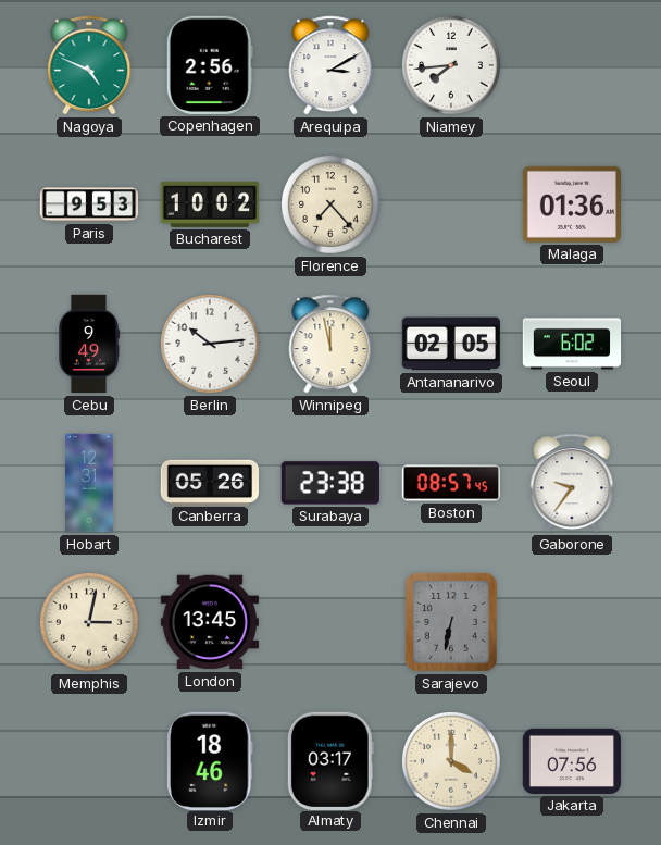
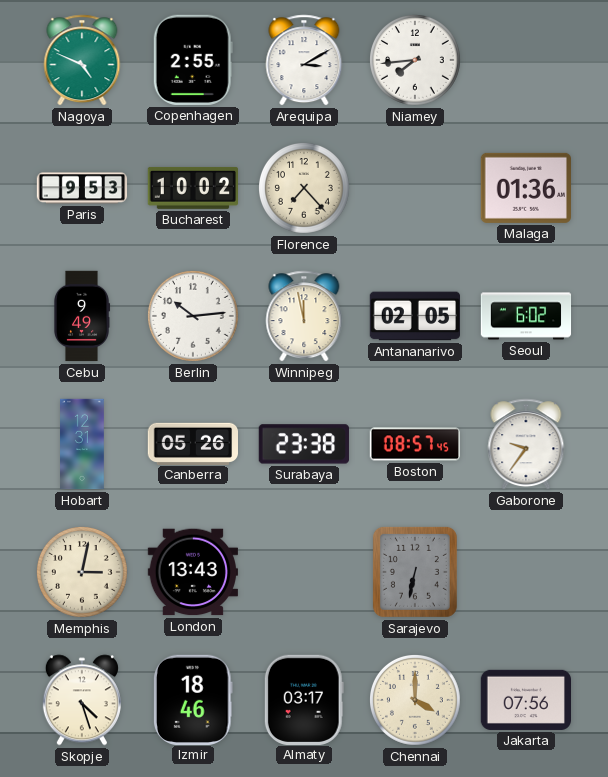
Copenhagen: 2:56 -> 2:55
London: 13:45 -> 13:43
Skopje: none -> 4:27
